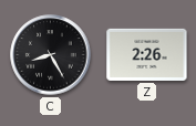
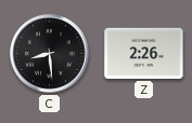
C: 8:25 -> 8:29
